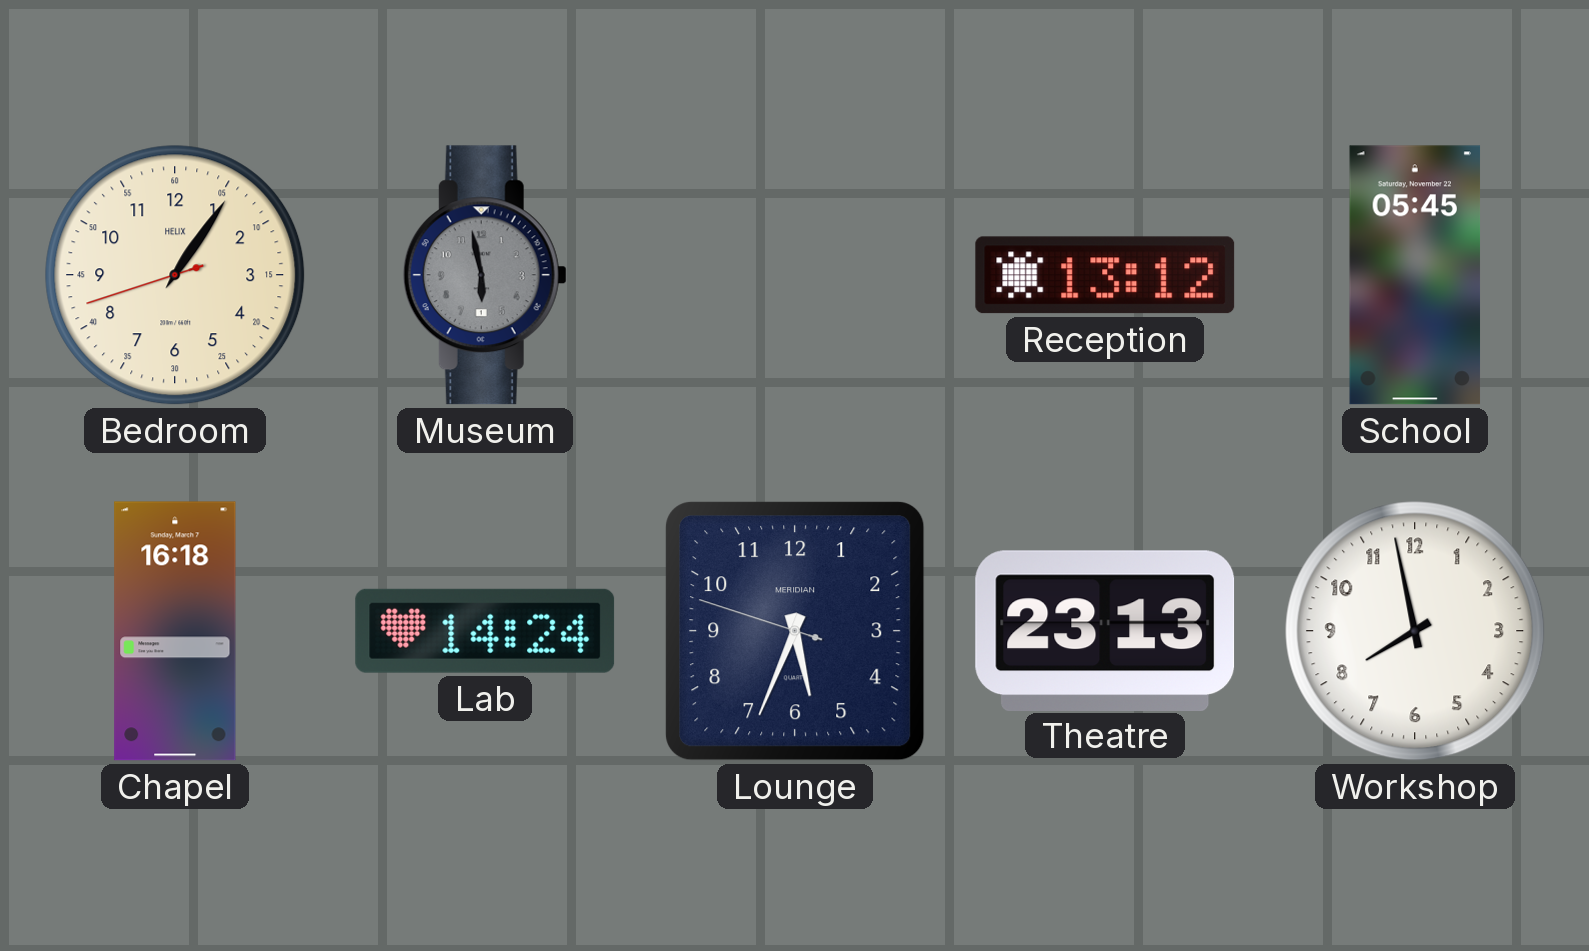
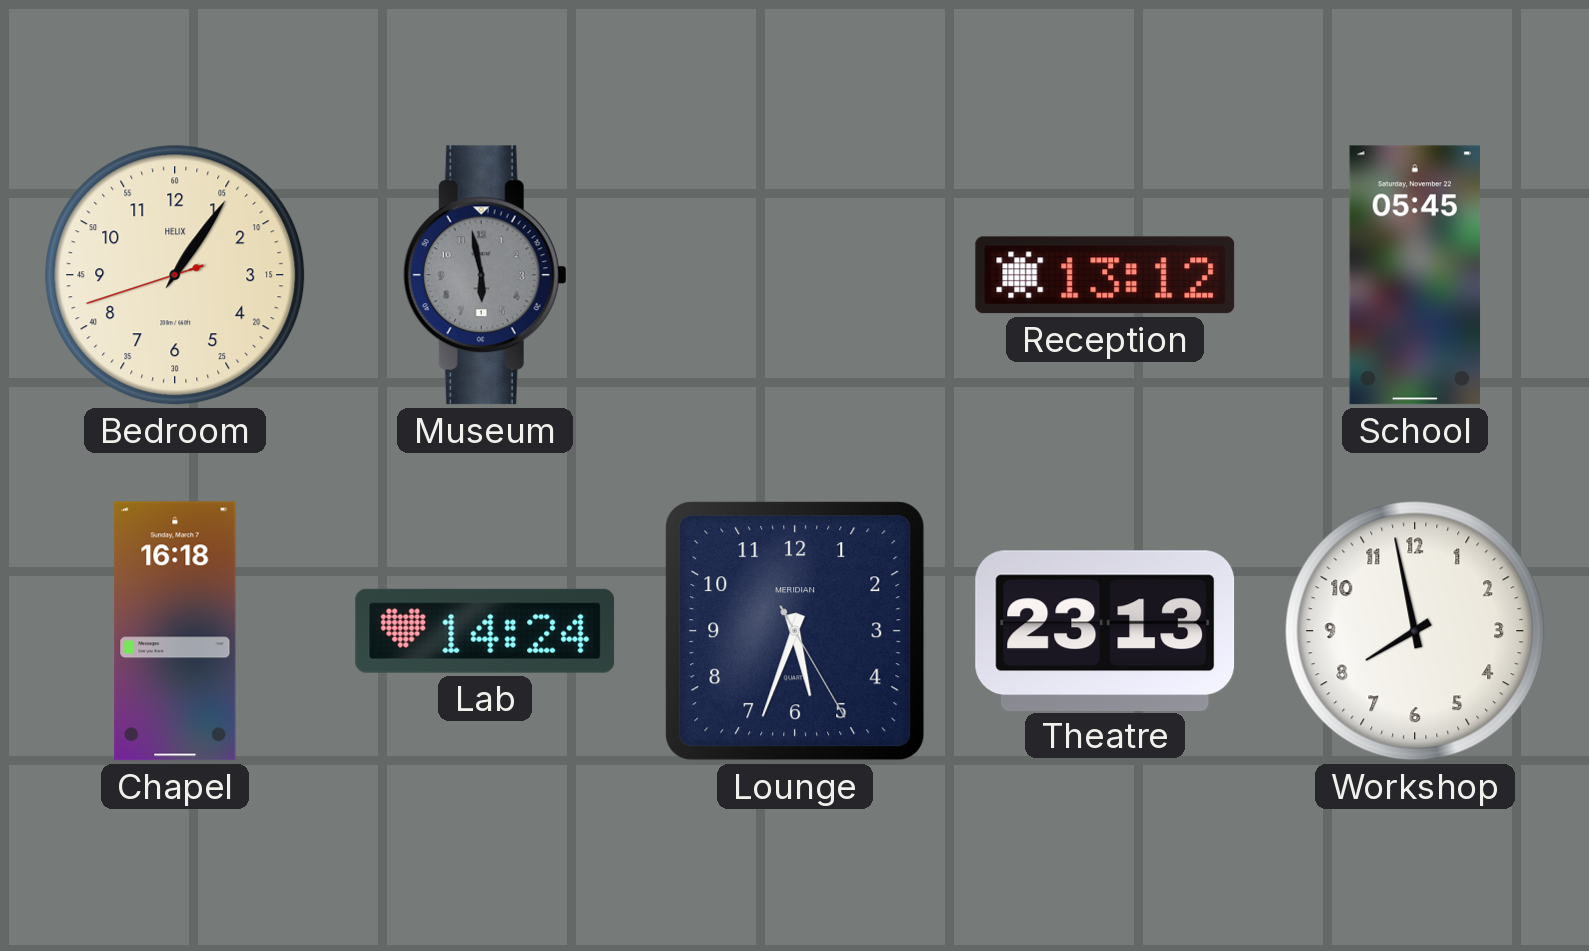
Lounge: 5:33:48 -> 5:33:25
